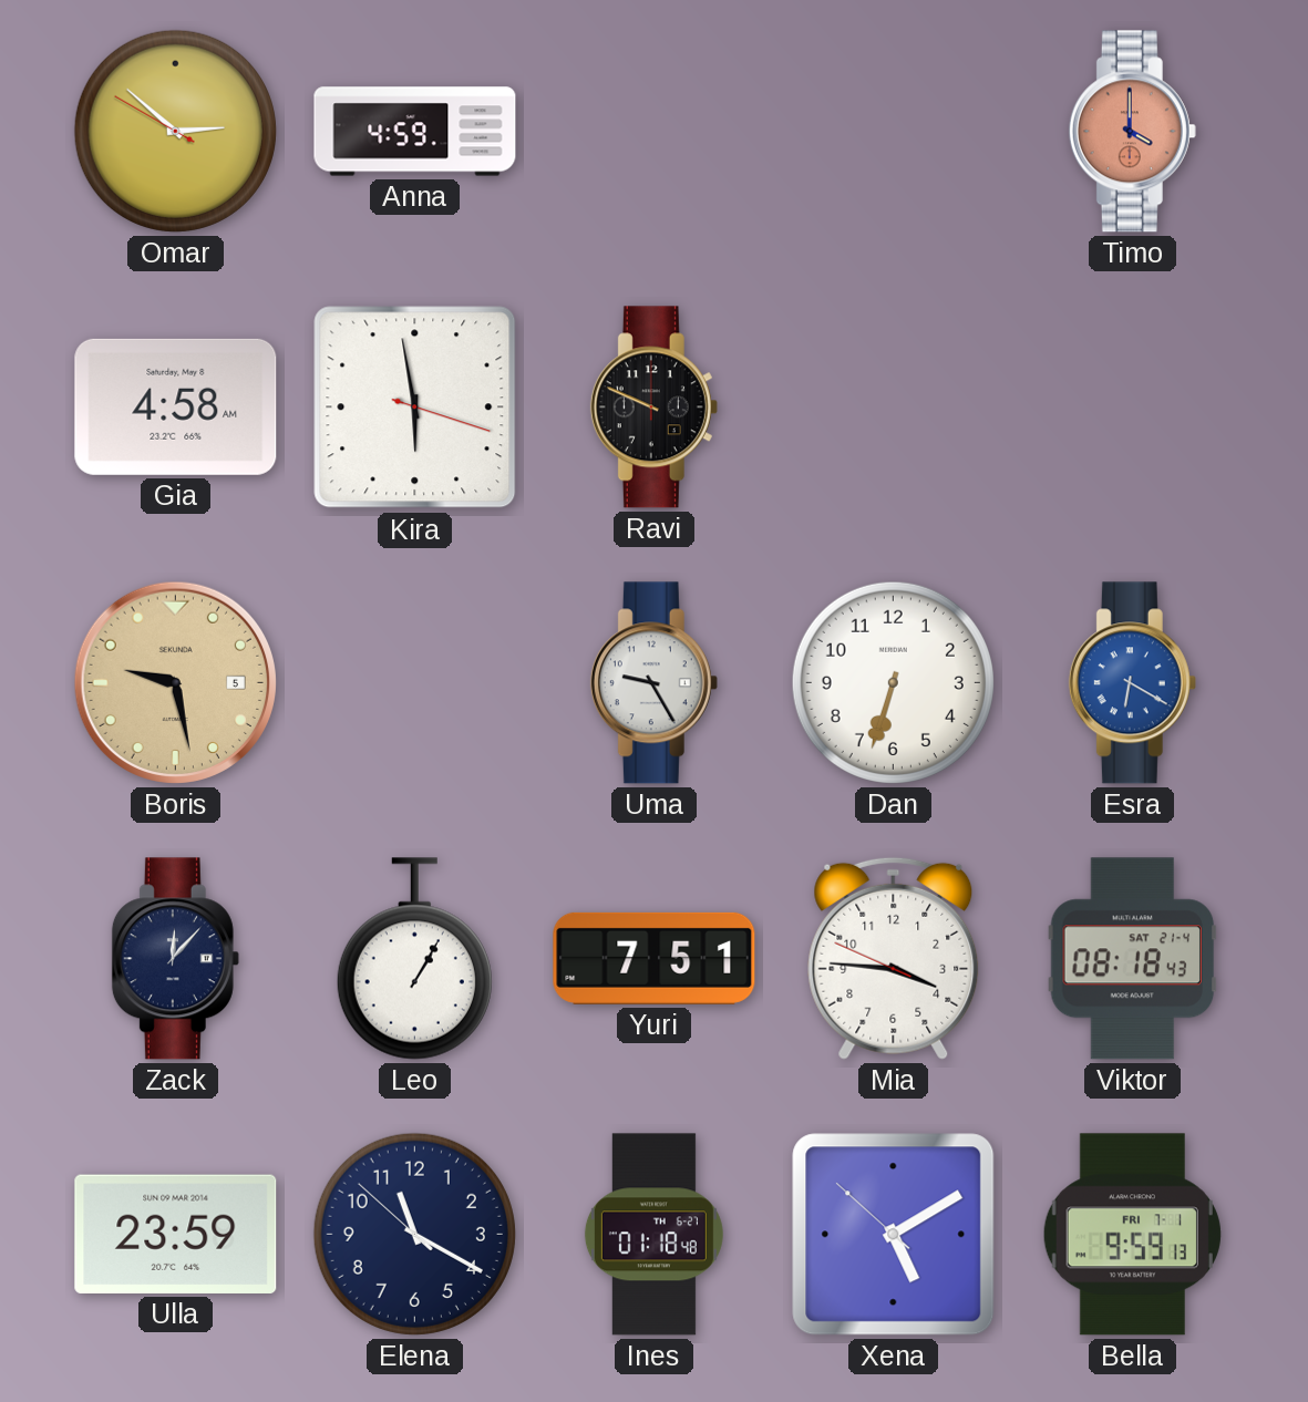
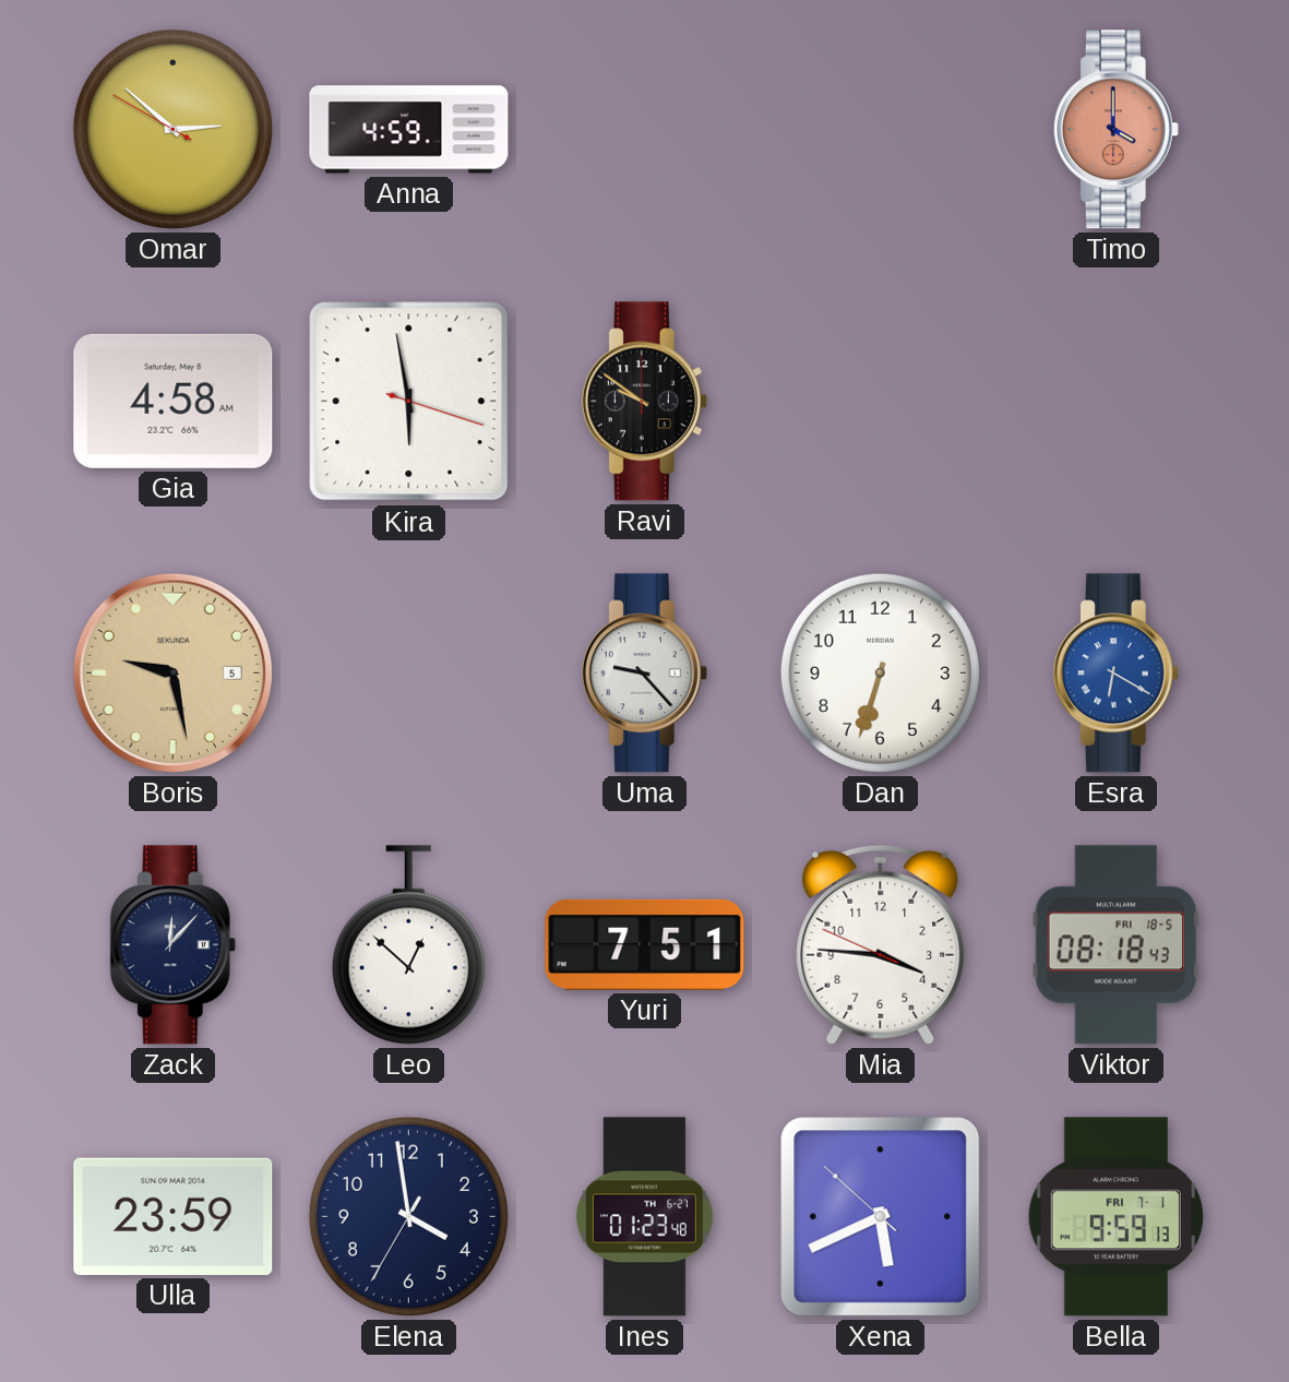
Ravi: 9:49 -> 9:51
Uma: 9:25 -> 9:23
Leo: 1:05 -> 12:52
Viktor date: SAT 21-4 -> FRI 18-5
Elena: 11:19 -> 3:58
Ines: 01:18 -> 01:23
Xena: 5:09 -> 5:40
